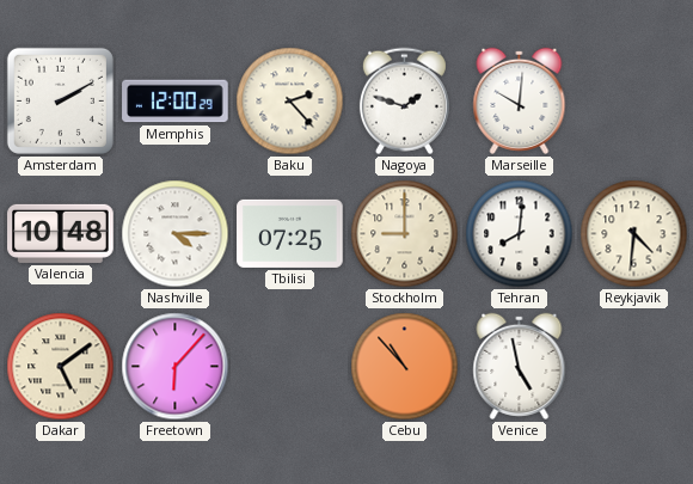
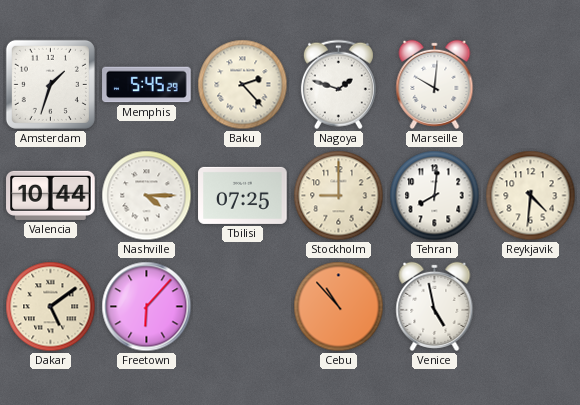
Amsterdam: 2:10 -> 1:33
Memphis: 12:00 -> 5:45
Valencia: 10:48 -> 10:44
